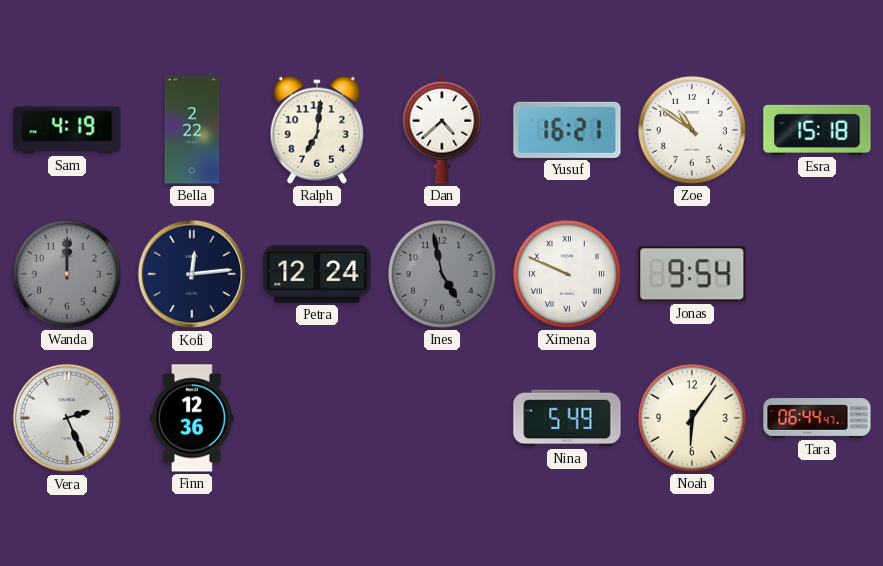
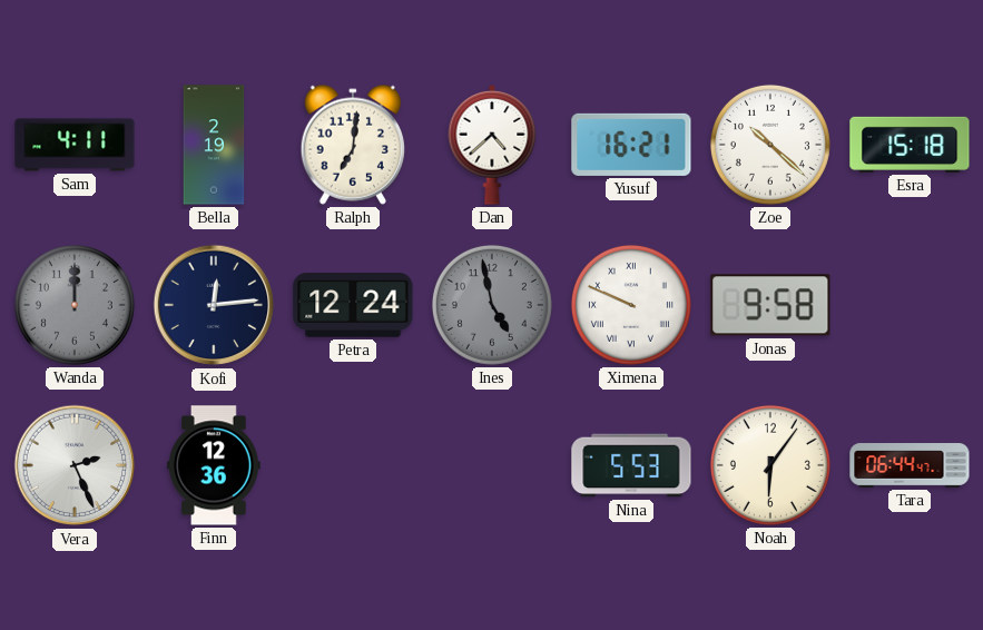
Sam: 4:19 -> 4:11
Bella: 2:22 -> 2:19
Zoe: 10:51 -> 10:22
Jonas: 9:54 -> 9:58
Nina: 5:49 -> 5:53
